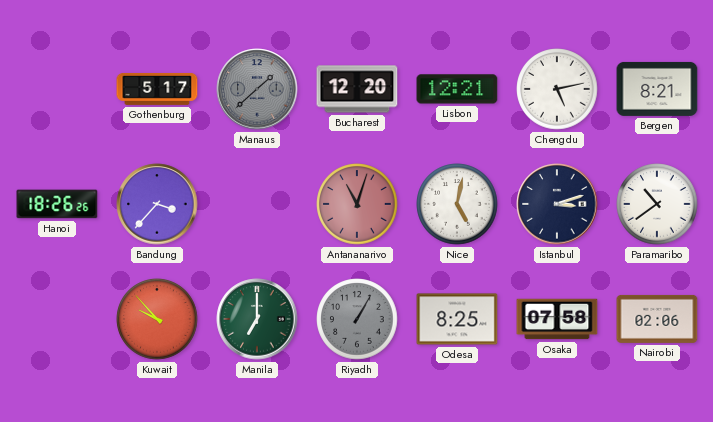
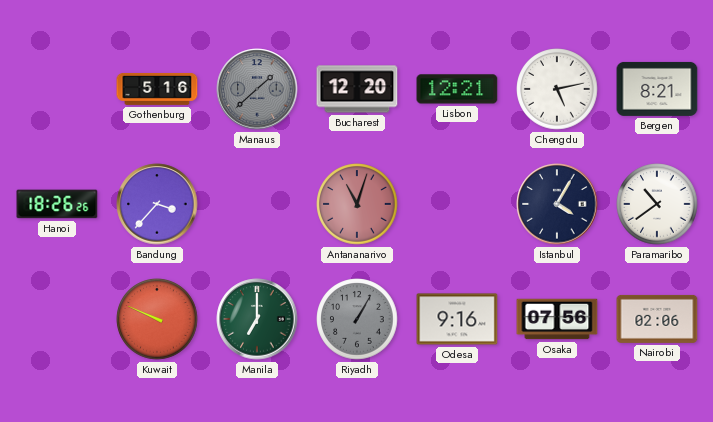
Gothenburg: 5:17 -> 5:16
Nice: 5:02 -> none
Istanbul: 3:12 -> 4:05
Kuwait: 9:53 -> 9:49
Odesa: 8:25 -> 9:16
Osaka: 07:58 -> 07:56
